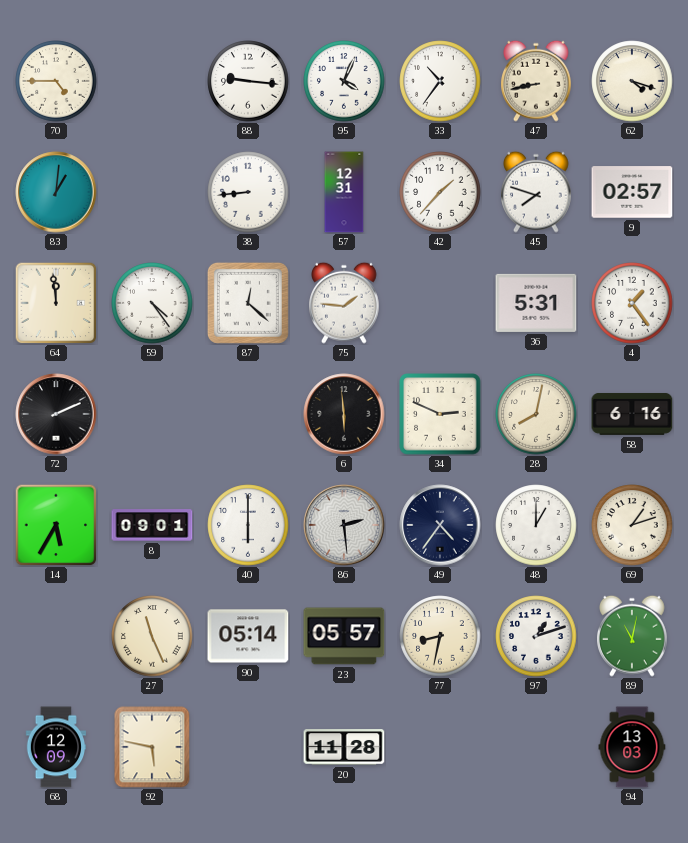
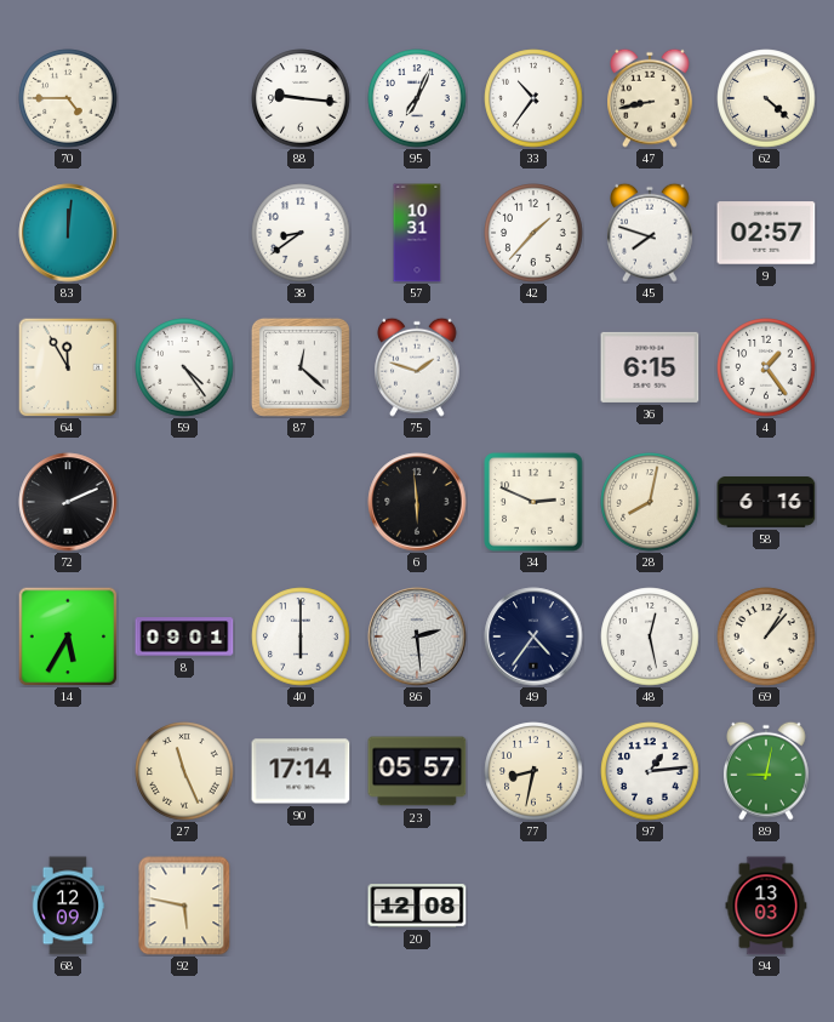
95: 4:04 -> 7:04
62: 4:18 -> 4:22
83: 1:01 -> 12:01
38: 8:44 -> 8:39
57: 12:31 -> 10:31
64: 11:59 -> 11:55
75: 1:46 -> 1:48
36: 5:31 -> 6:15
48: 1:00 -> 12:28
69: 1:12 -> 1:07
90: 05:14 -> 17:14
97: 1:12 -> 1:14
89: 11:02 -> 9:02
20: 11:28 -> 12:08
